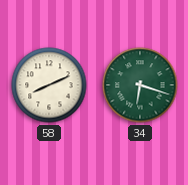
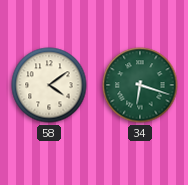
58: 8:11 -> 4:09
